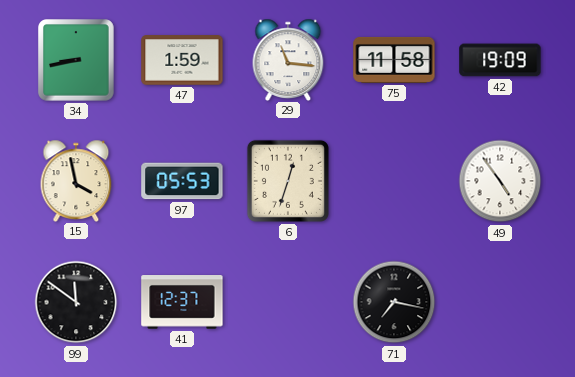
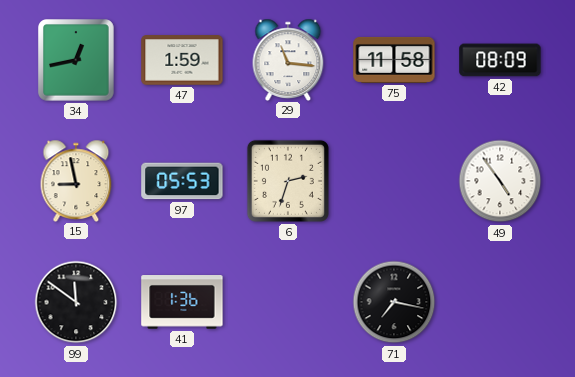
34: 8:43 -> 12:43
42: 19:09 -> 08:09
15: 3:58 -> 8:58
6: 12:33 -> 2:33
41: 12:37 -> 1:36
